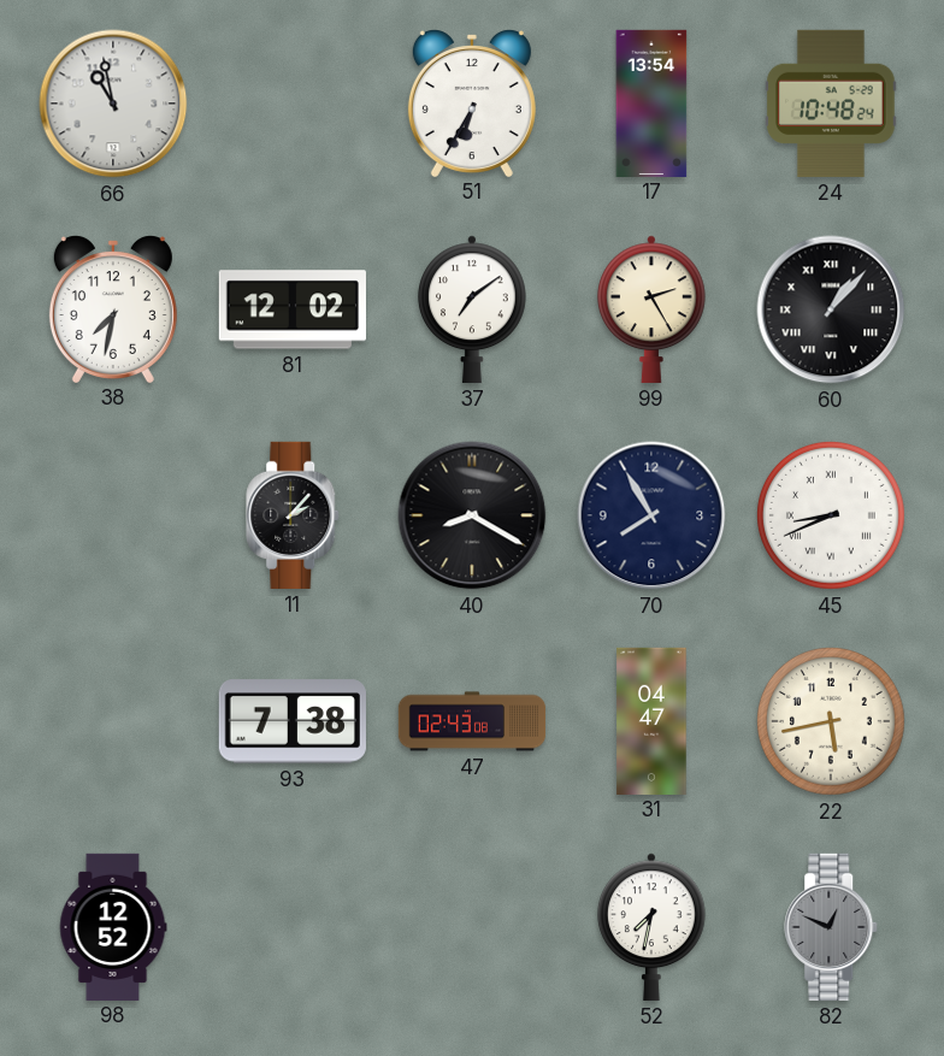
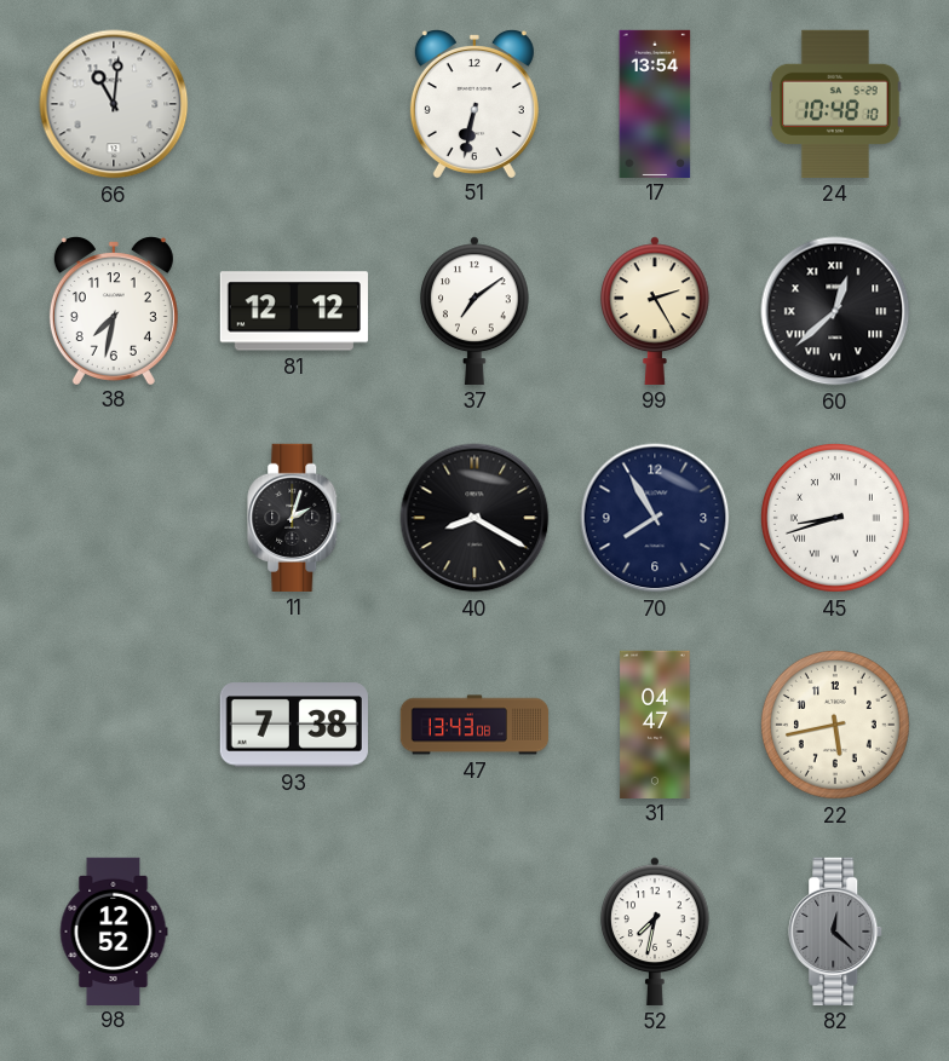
66: 10:58 -> 11:01
51: 6:35 -> 6:32
24: 10:48:24 -> 10:48:10
81: 12:02 -> 12:12
60: 1:07 -> 12:38
11: 2:07 -> 2:03
45: 8:41 -> 8:42
47: 02:43 -> 13:43
82: 12:49 -> 12:22
